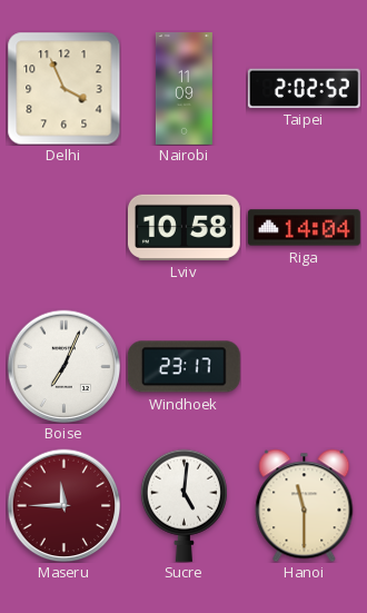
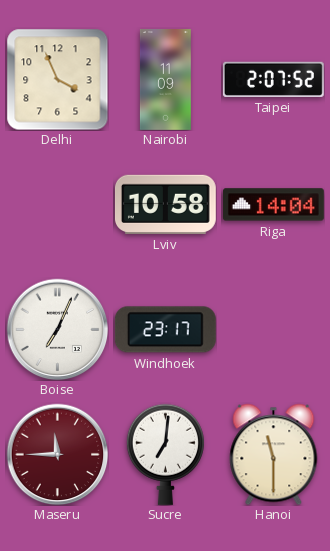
Taipei: 2:02 -> 2:07
Sucre: 5:01 -> 7:01
